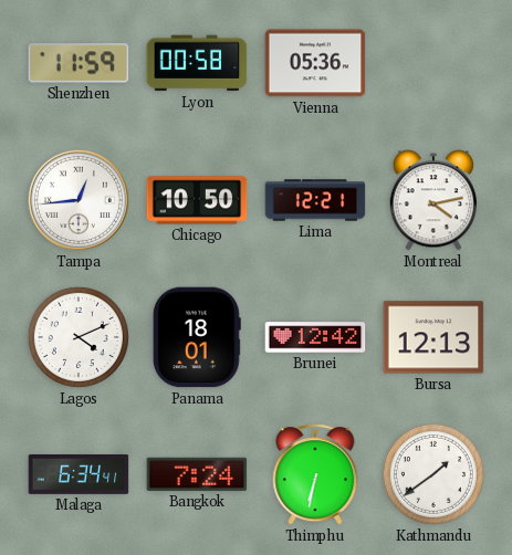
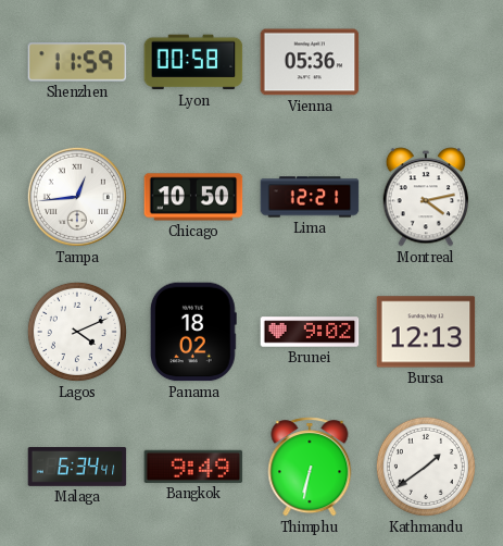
Panama: 18:01 -> 18:02
Brunei: 12:42 -> 9:02
Bangkok: 7:24 -> 9:49
